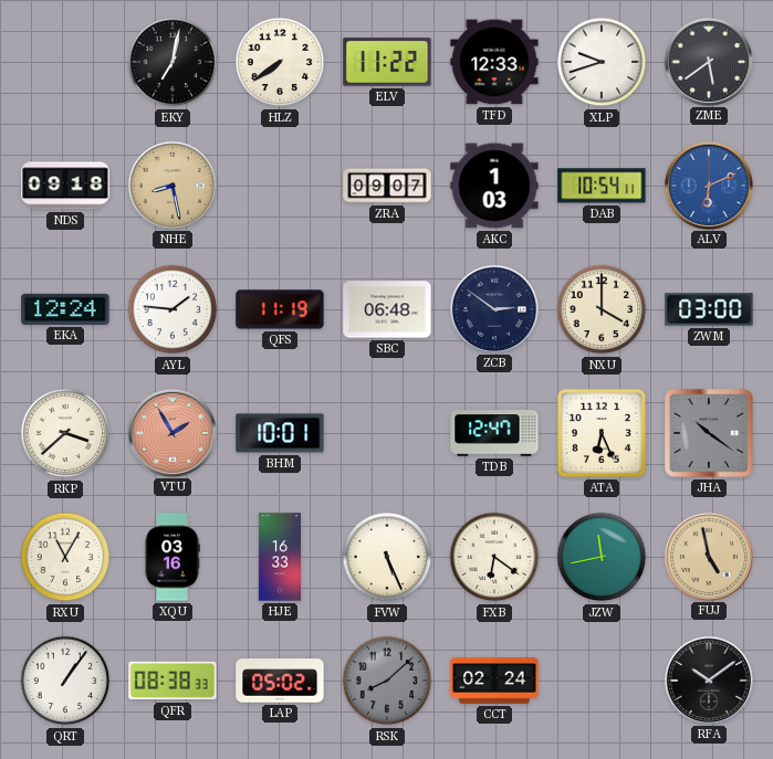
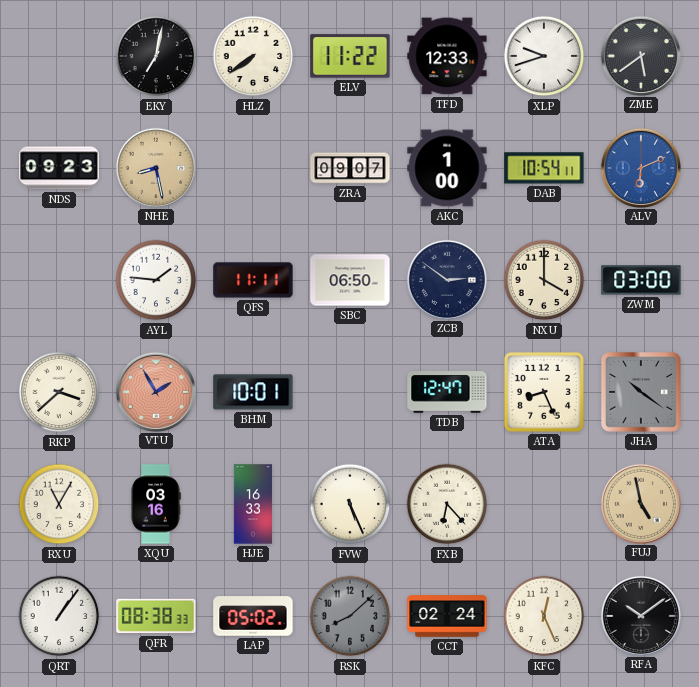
NDS: 09:18 -> 09:23
AKC: 1:03 -> 1:00
EKA: 12:24 -> none
QFS: 11:19 -> 11:11
SBC: 06:48 -> 06:50
ATA: 6:26 -> 8:26
FXB: 6:21 -> 6:23
JZW: 11:43 -> none
KFC: none -> 12:26
